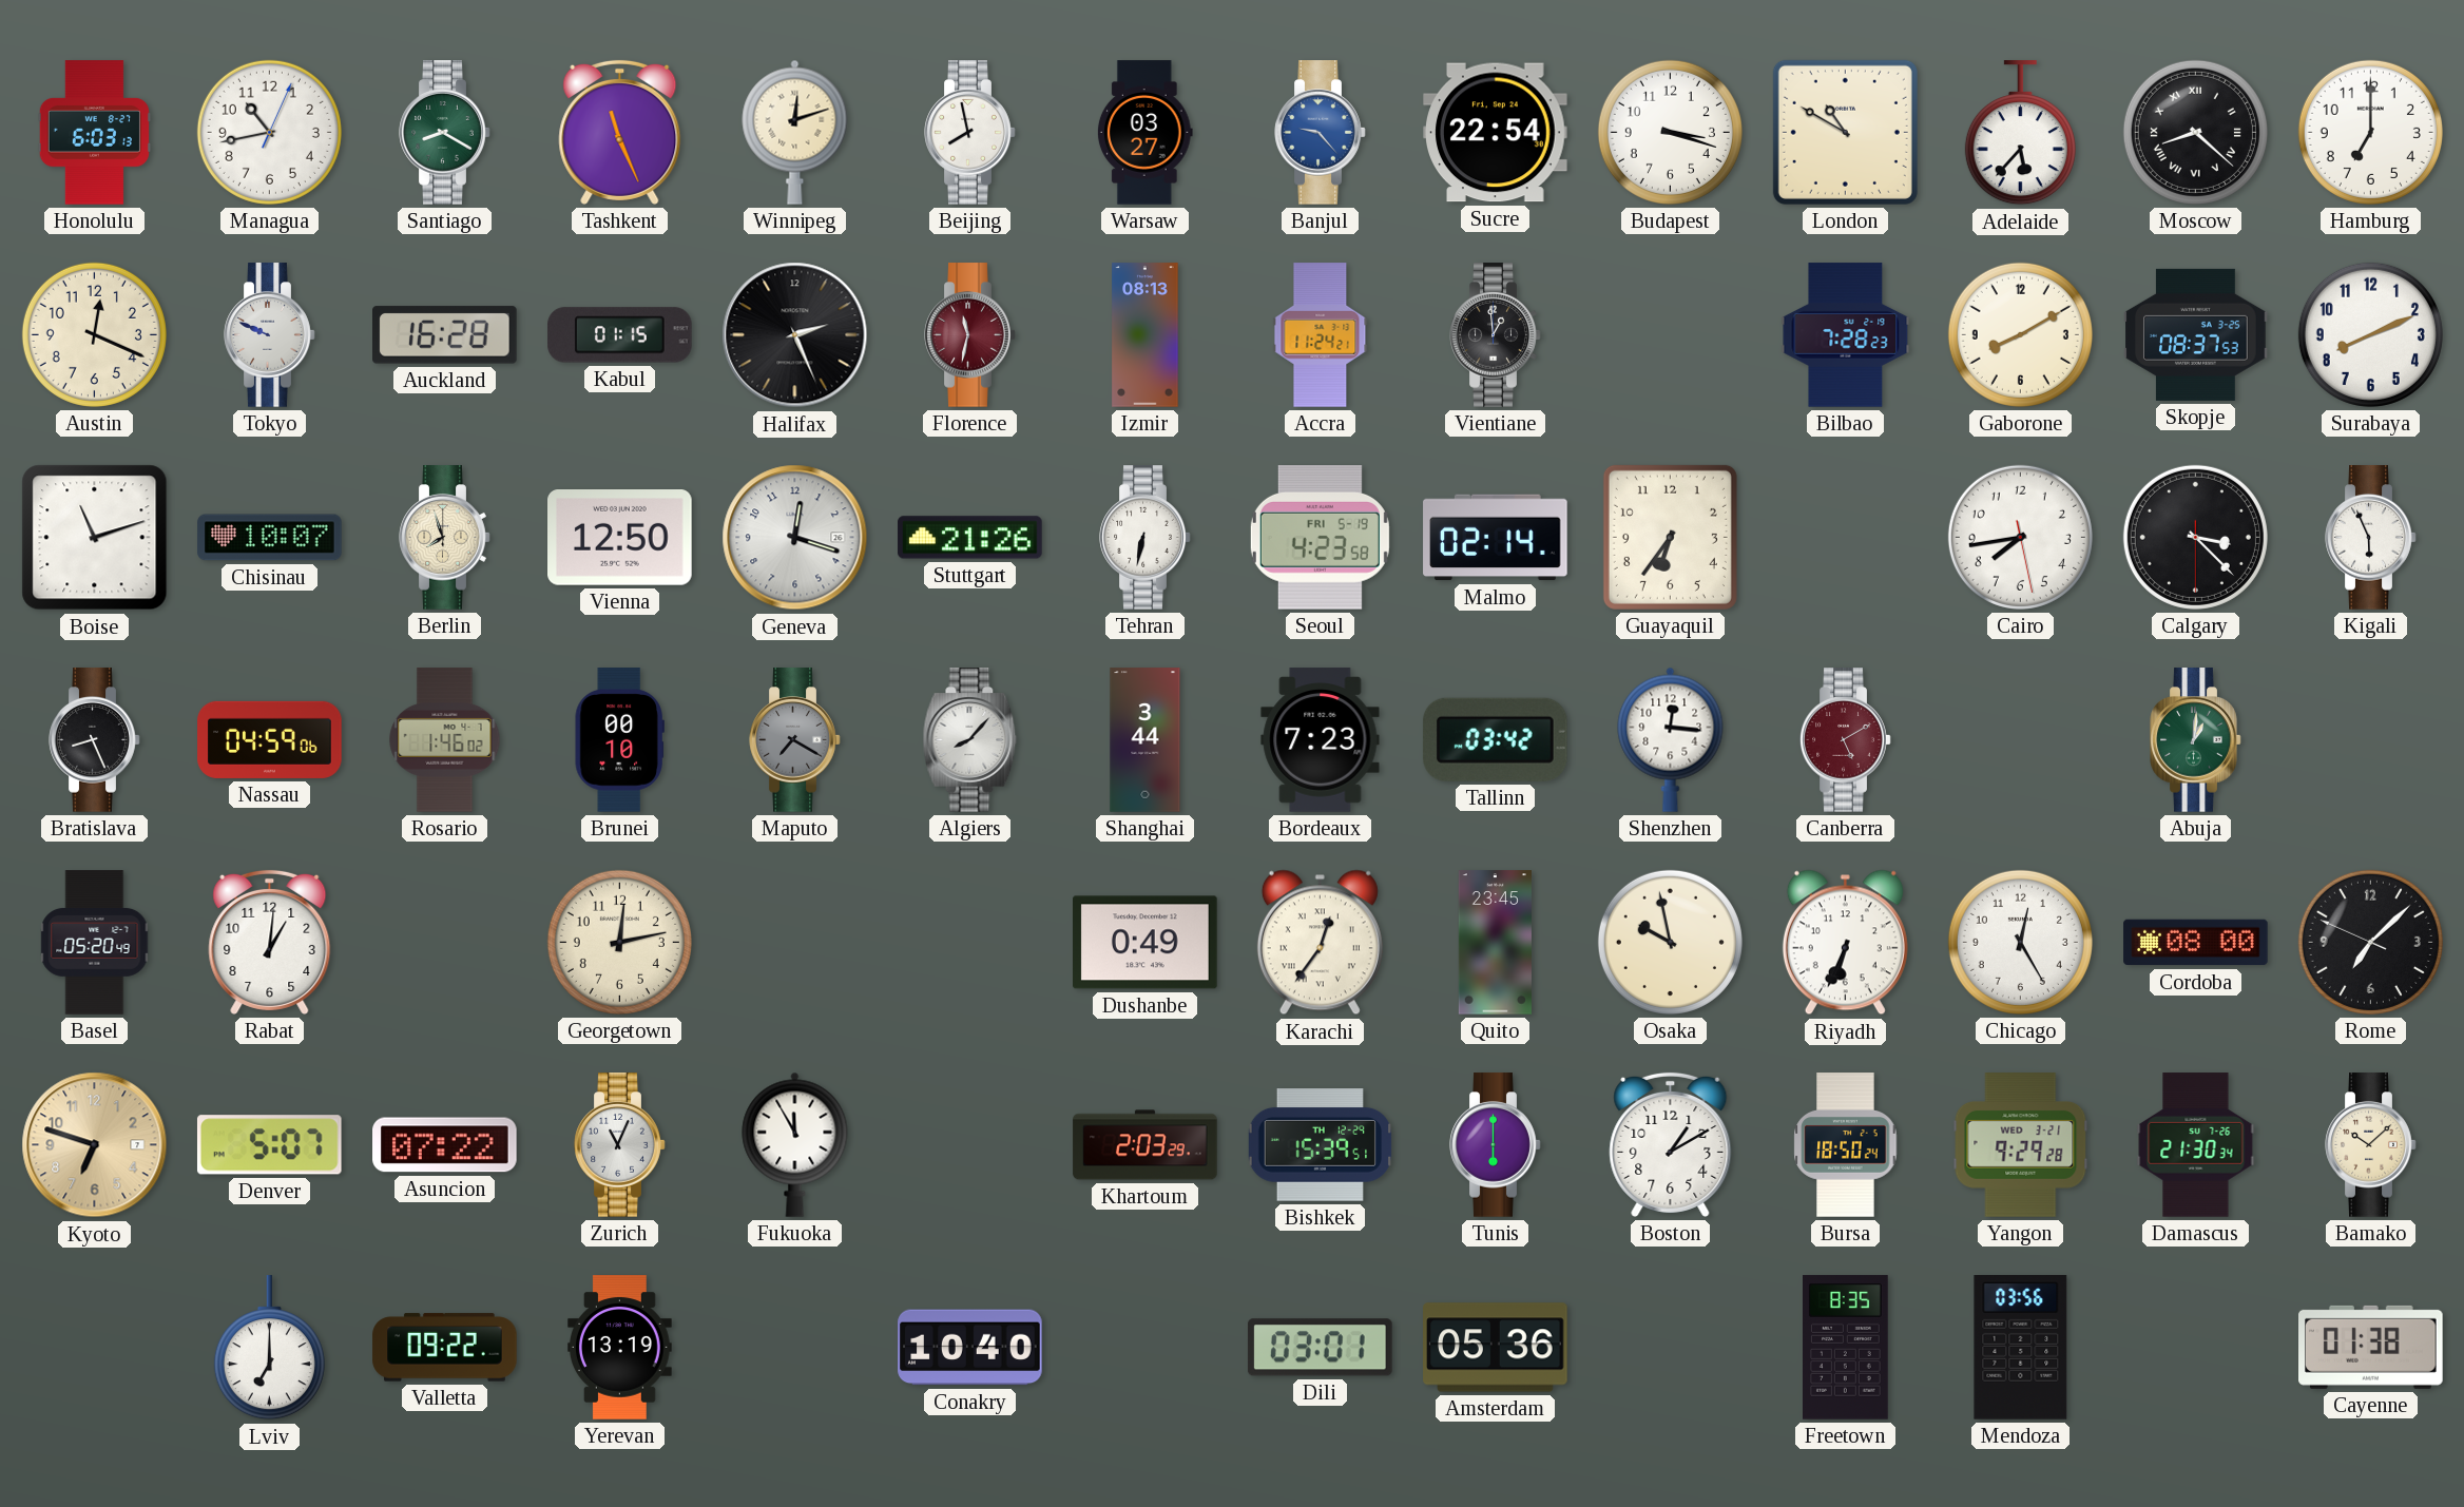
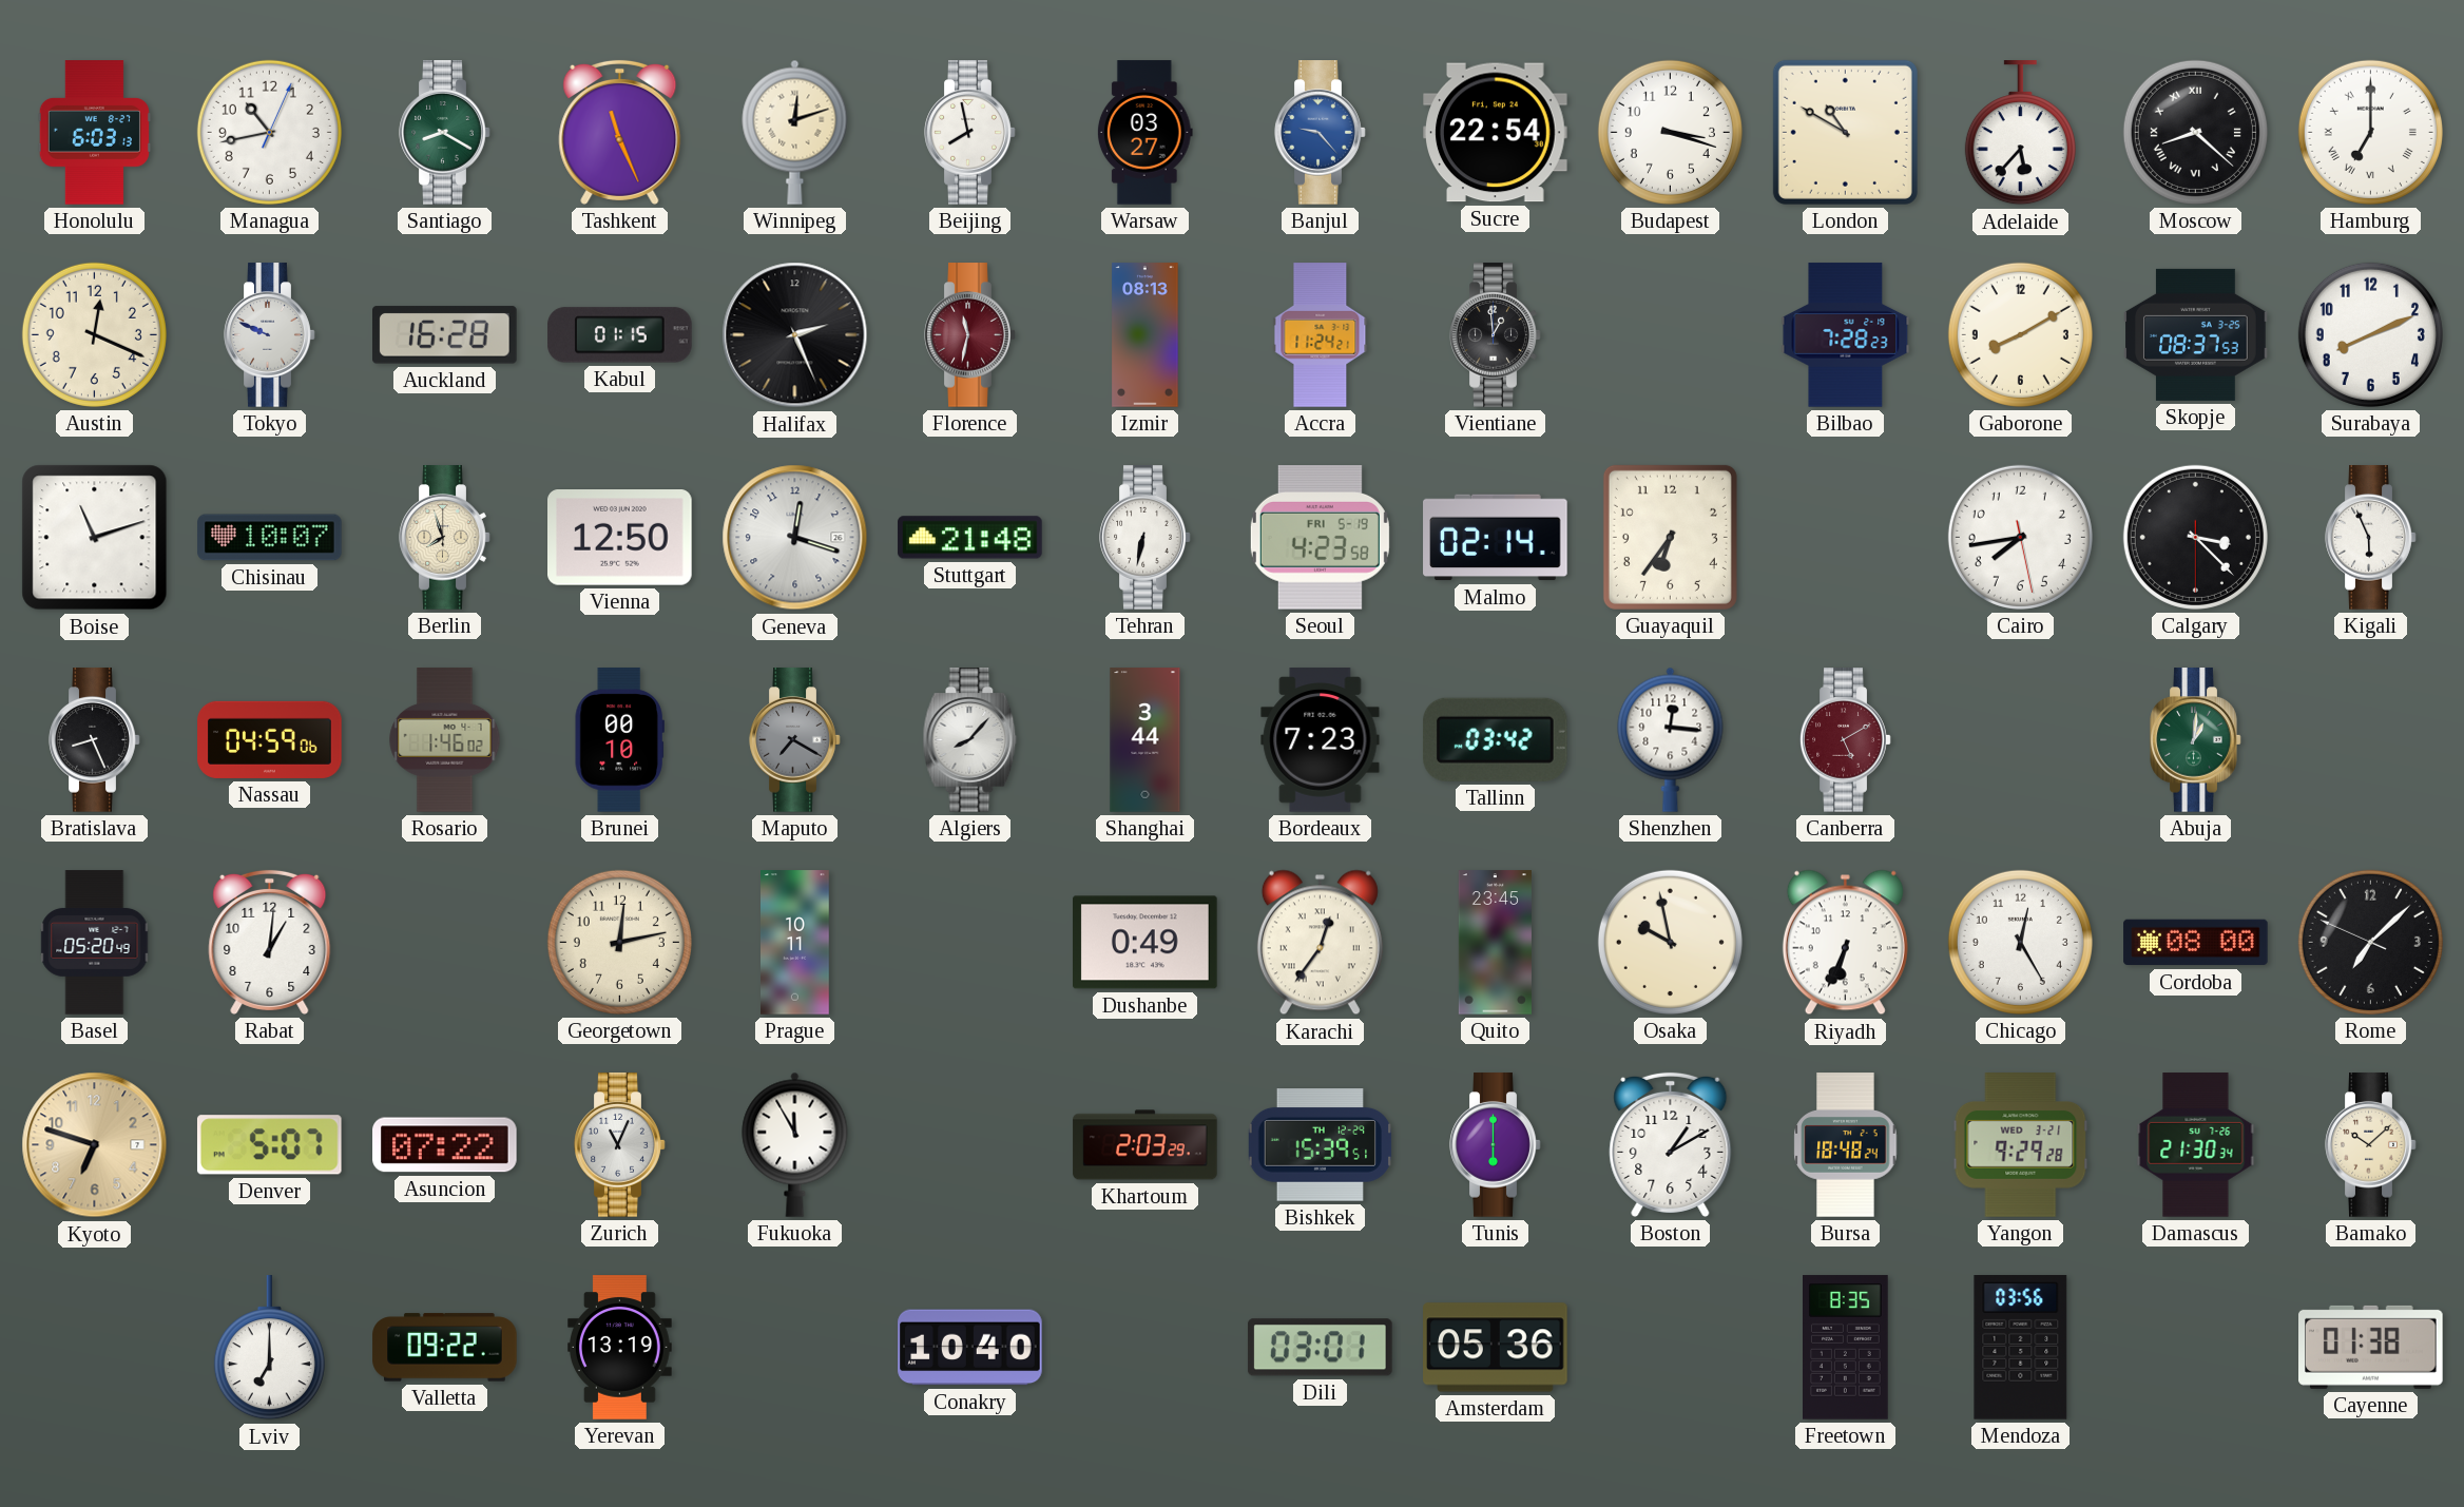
Hamburg numerals: Arabic -> Roman
Stuttgart: 21:26 -> 21:48
Prague: none -> 10:11
Bursa: 18:50 -> 18:48
